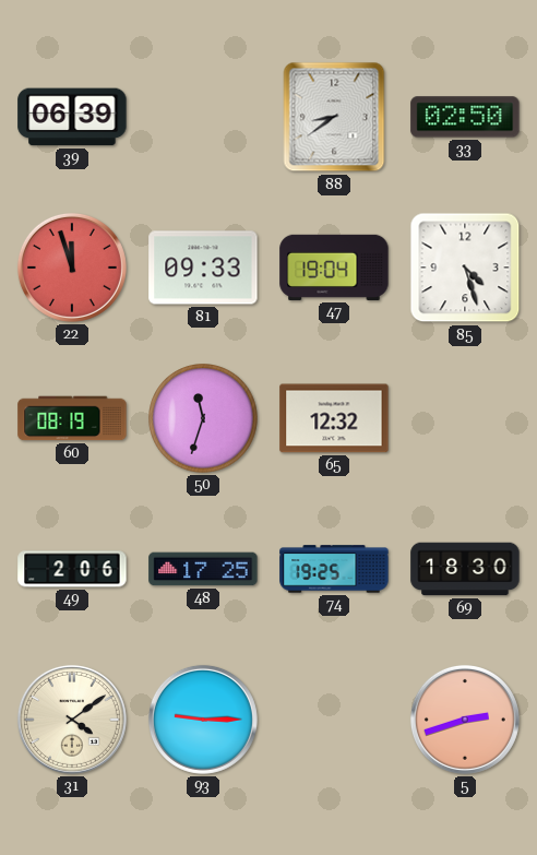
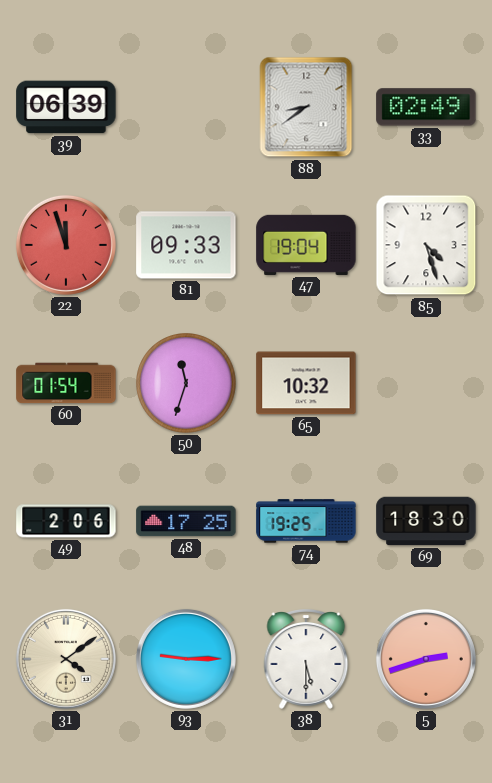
33: 02:50 -> 02:49
60: 08:19 -> 01:54
65: 12:32 -> 10:32
38: none -> 5:30
